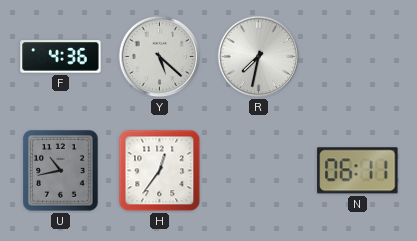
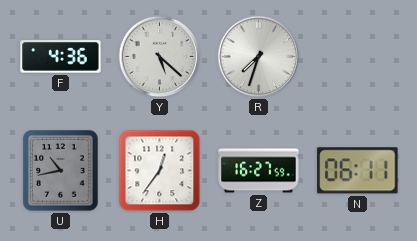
R: 7:32 -> 7:33
Z: none -> 16:27
